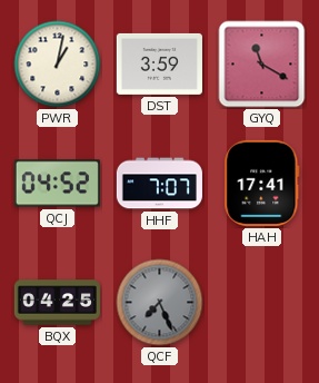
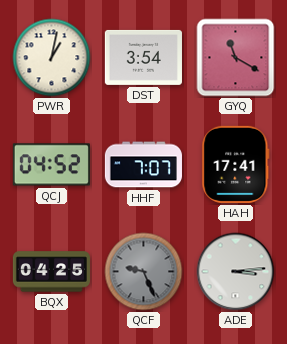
DST: 3:59 -> 3:54
QCF: 7:26 -> 9:26
ADE: none -> 3:14
